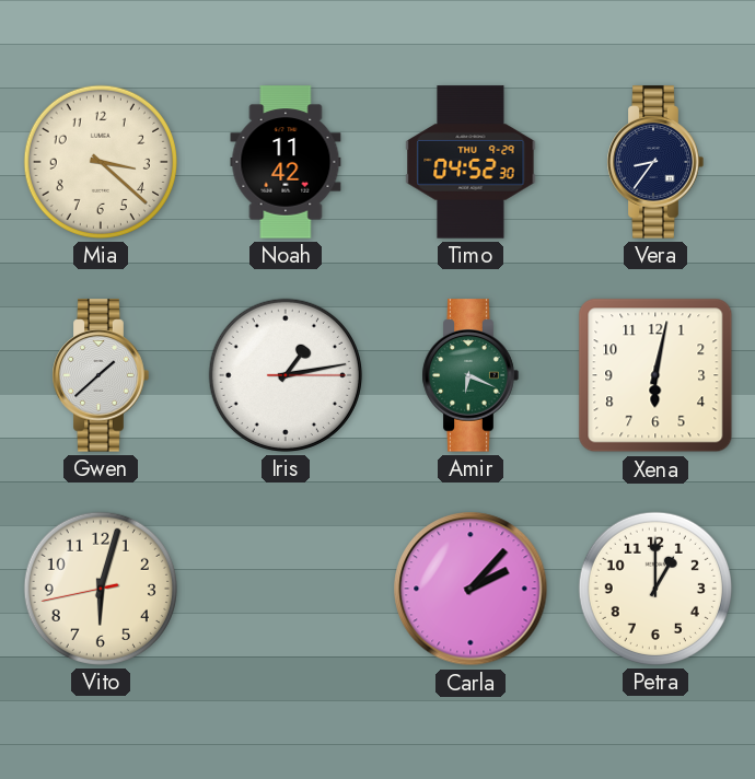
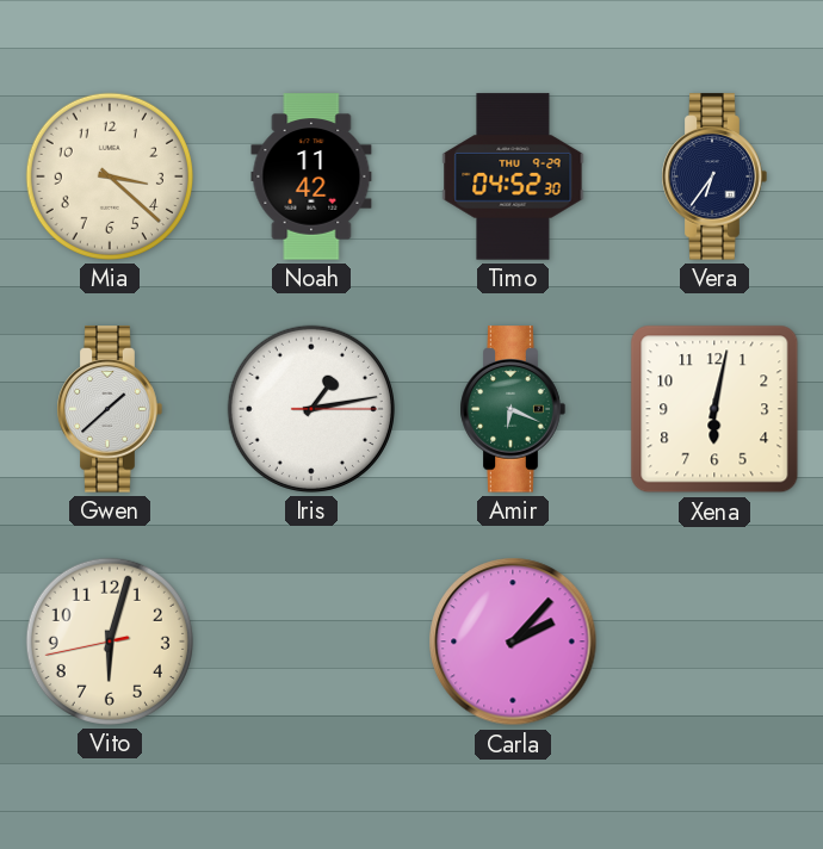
Vera: 8:36 -> 6:36
Petra: 1:00 -> none
